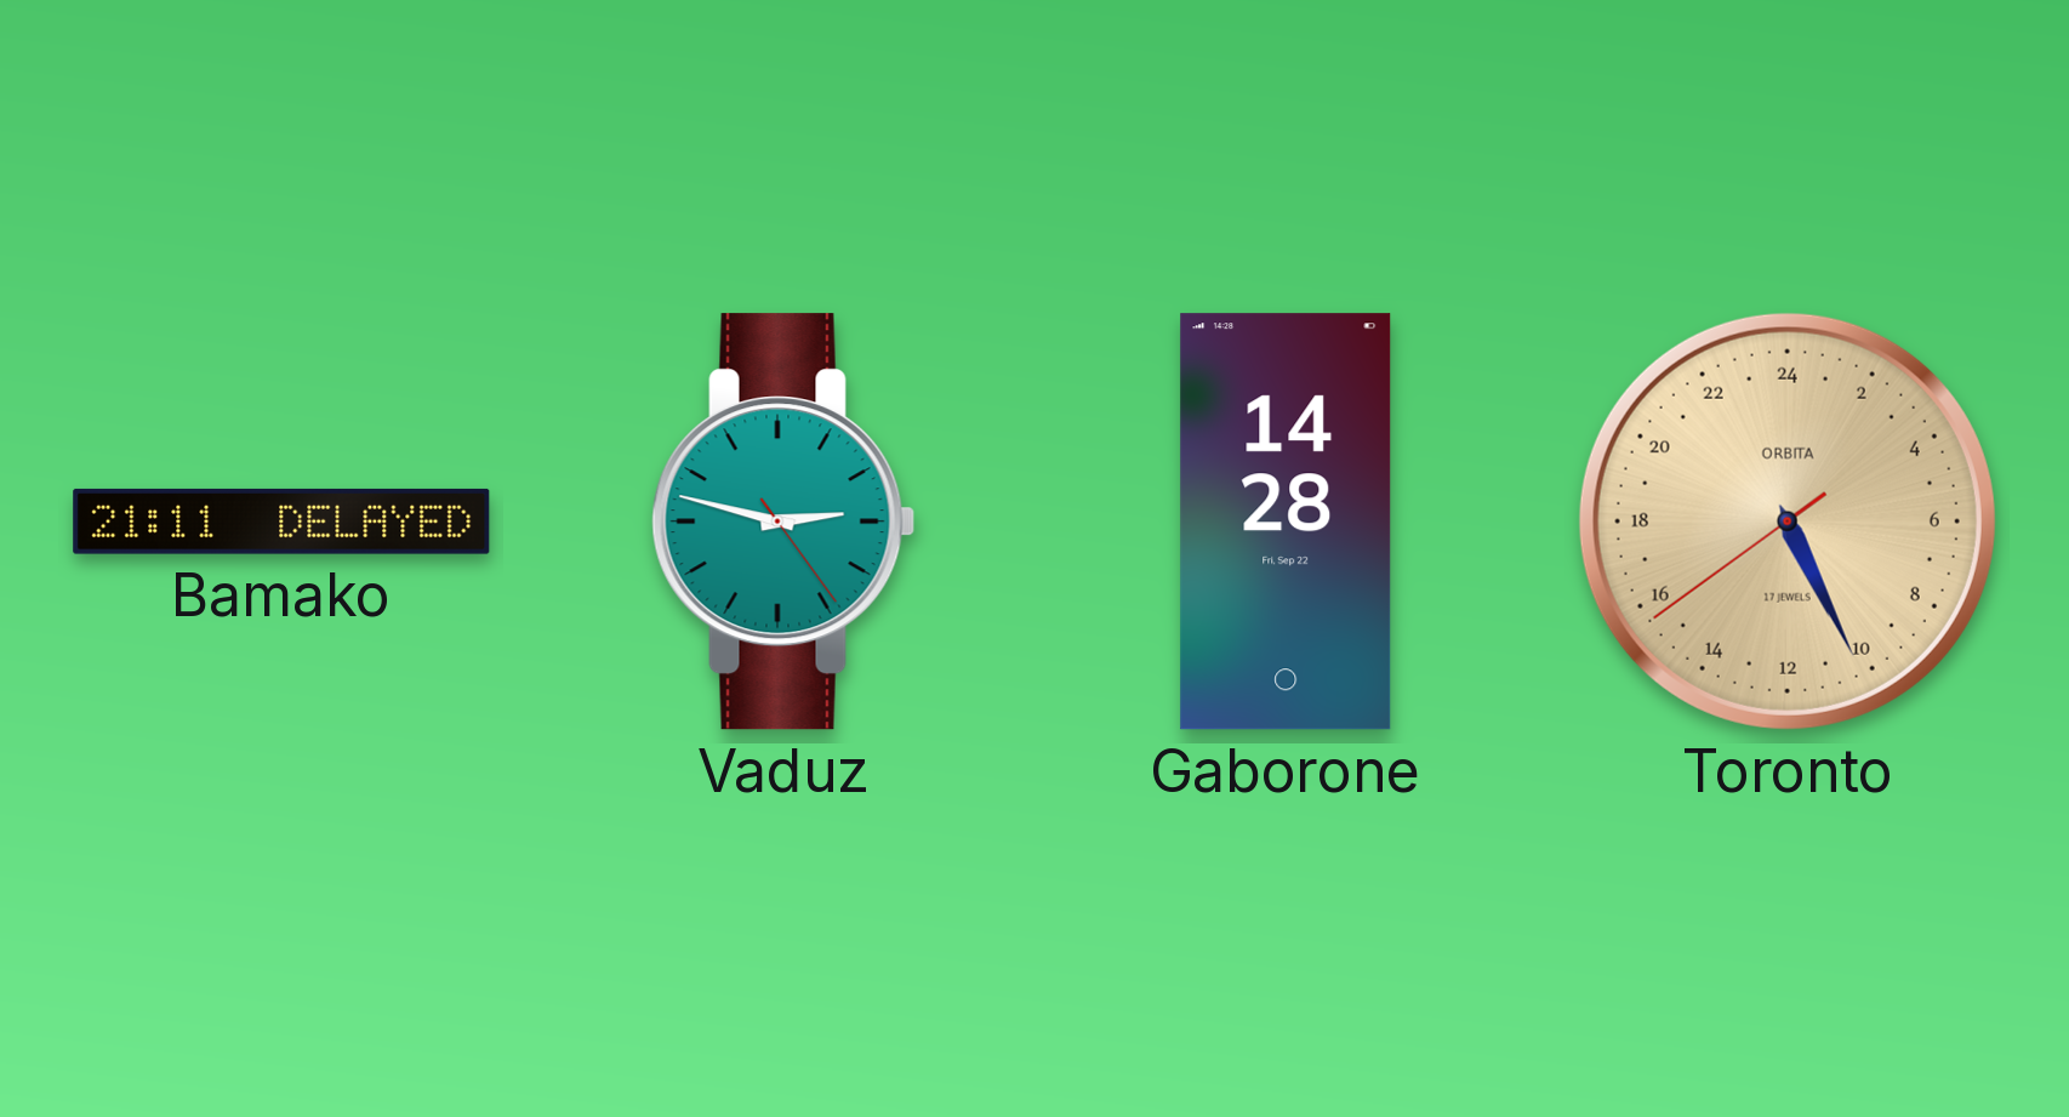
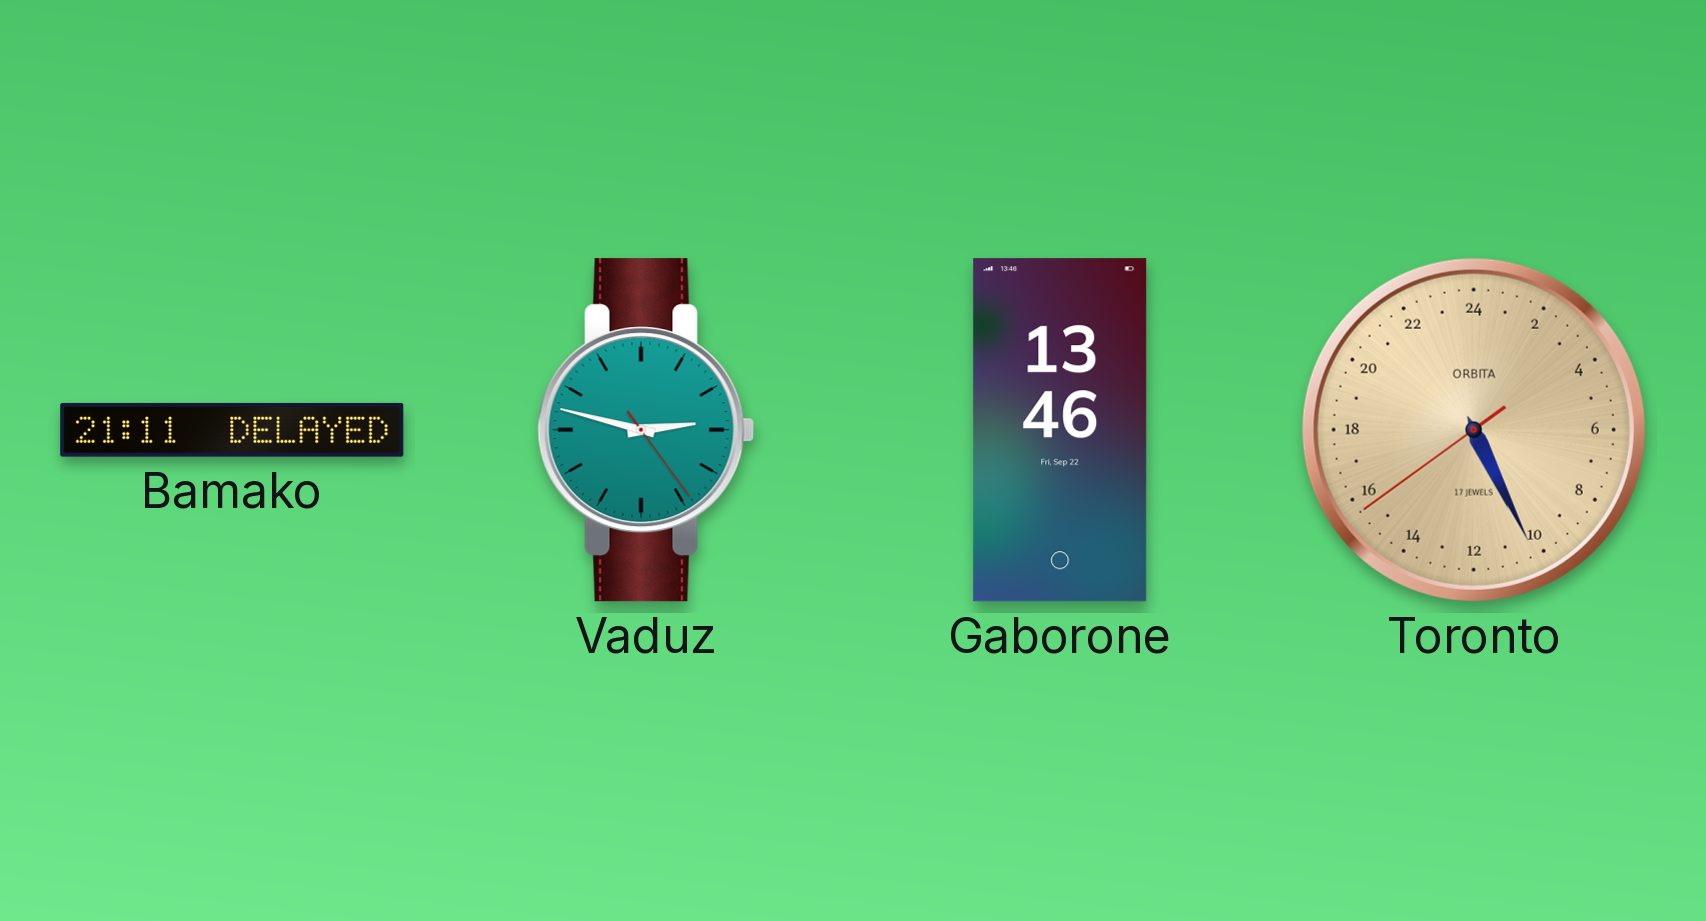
Gaborone: 14:28 -> 13:46
